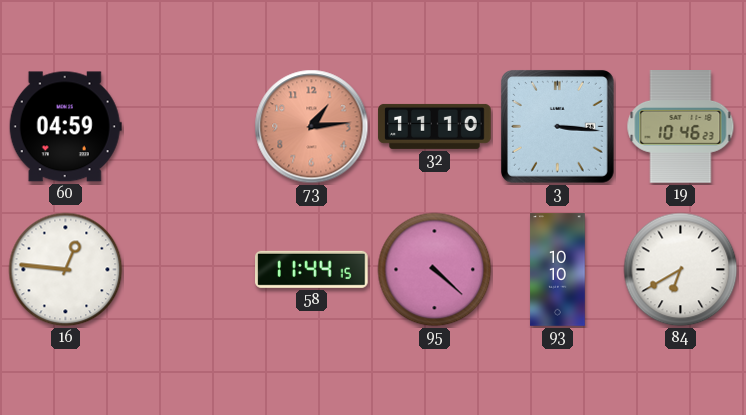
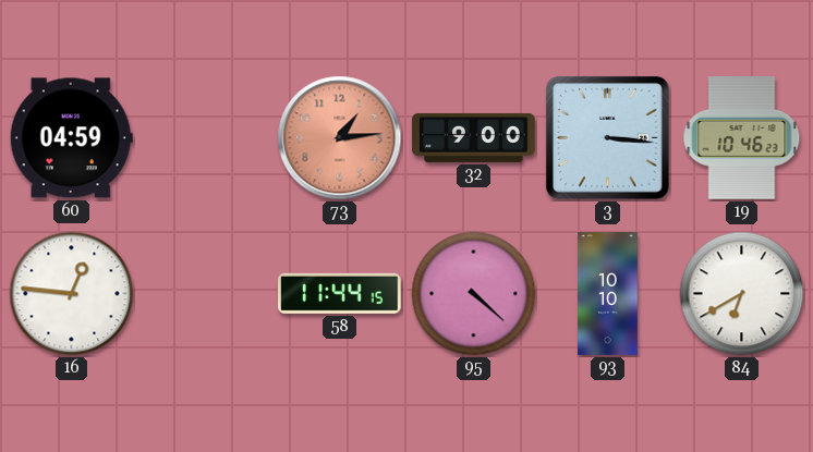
32: 11:10 -> 9:00
